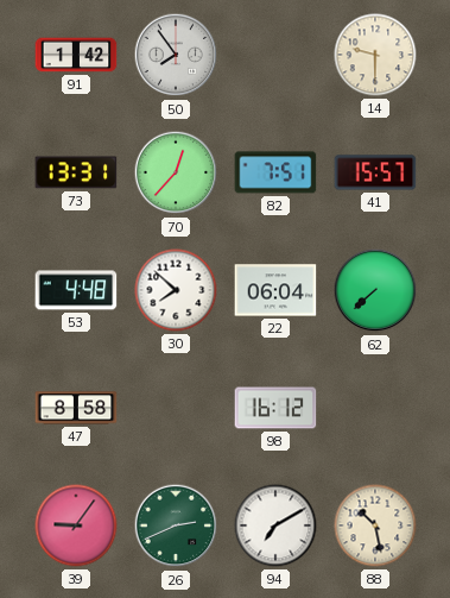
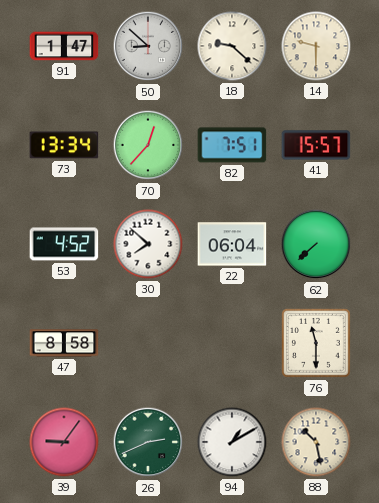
91: 1:42 -> 1:47
50: 7:54 -> 8:52
18: none -> 9:22
73: 13:31 -> 13:34
53: 4:48 -> 4:52
98: 16:12 -> none
76: none -> 11:30
94: 7:10 -> 1:10
